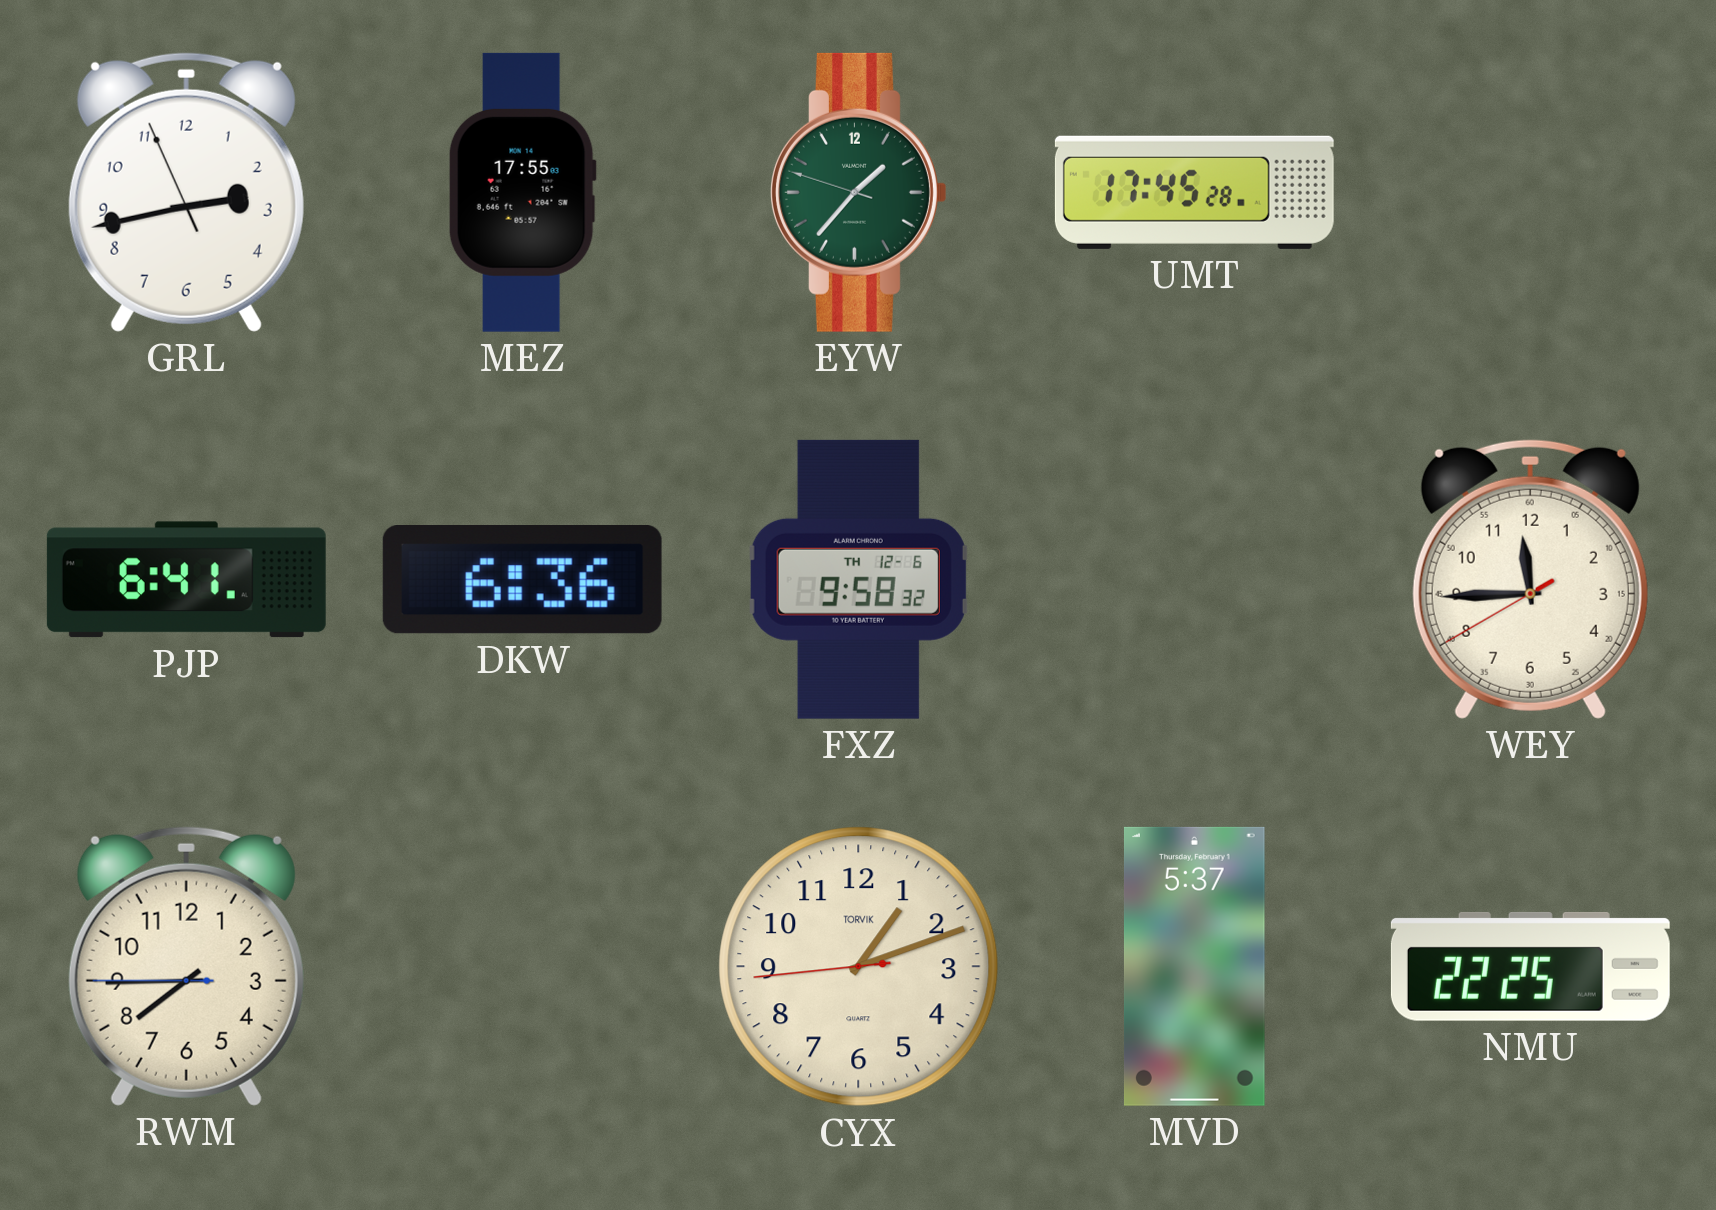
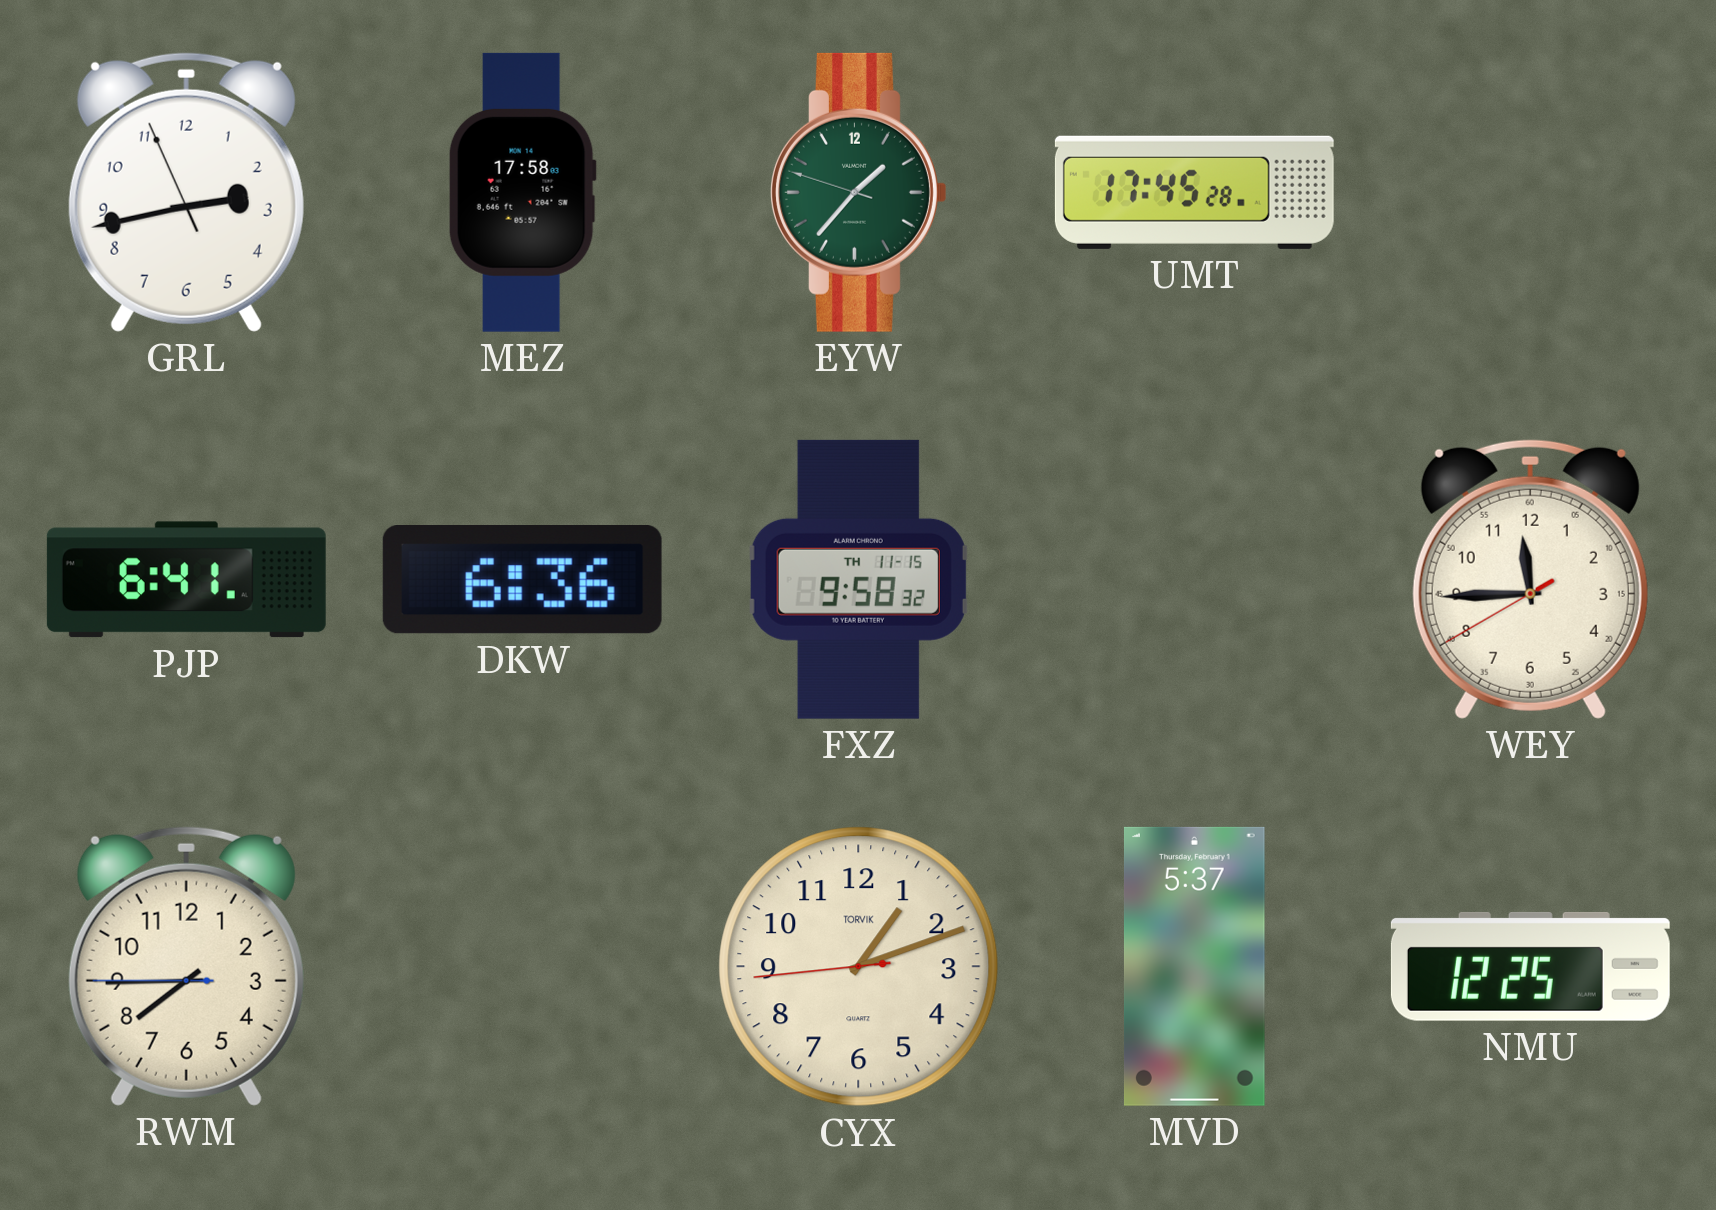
MEZ: 17:55 -> 17:58
FXZ date: TH 12-6 -> TH 11-15
NMU: 22:25 -> 12:25
